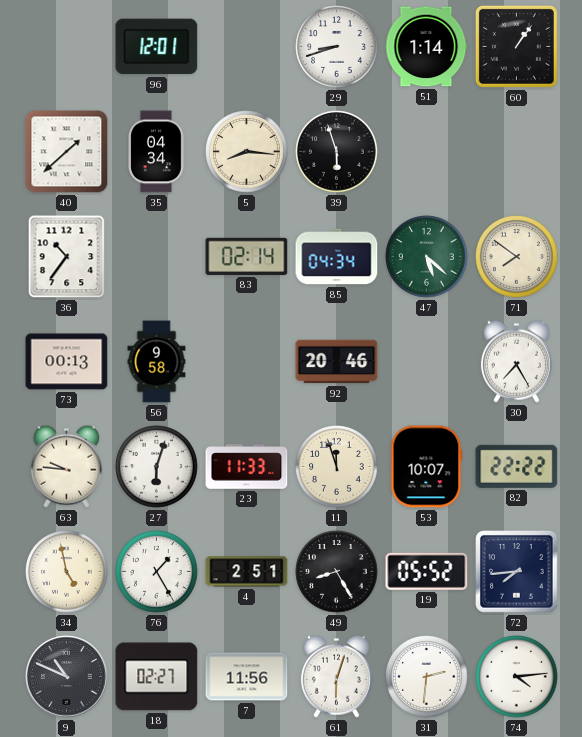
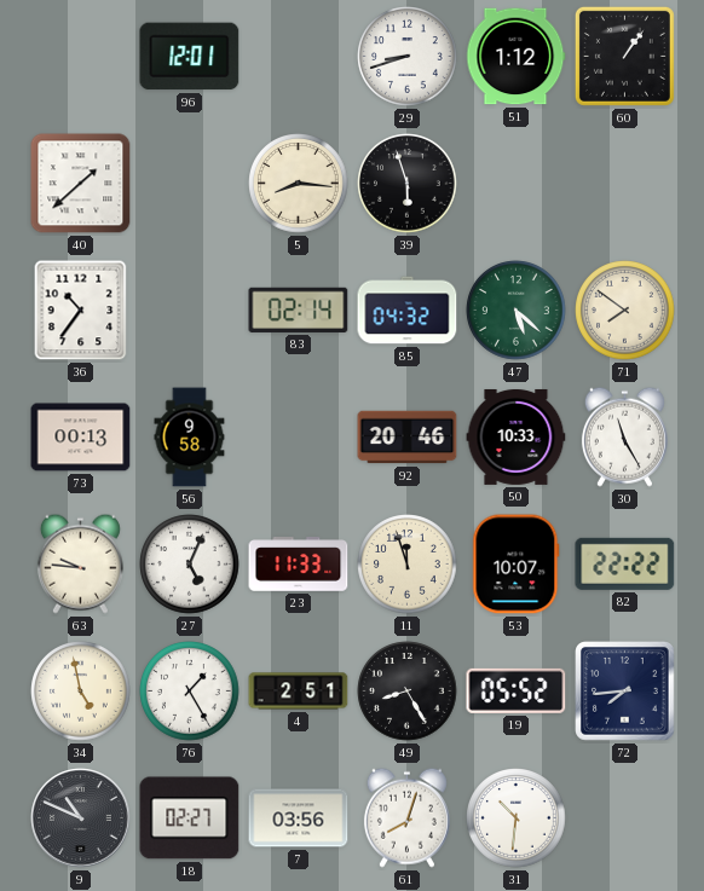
51: 1:14 -> 1:12
35: 04:34 -> none
85: 04:34 -> 04:32
50: none -> 10:33
30: 7:25 -> 11:25
27: 6:03 -> 5:04
7: 11:56 -> 03:56
61: 6:03 -> 8:03
31: 2:31 -> 10:31
74: 4:14 -> none
